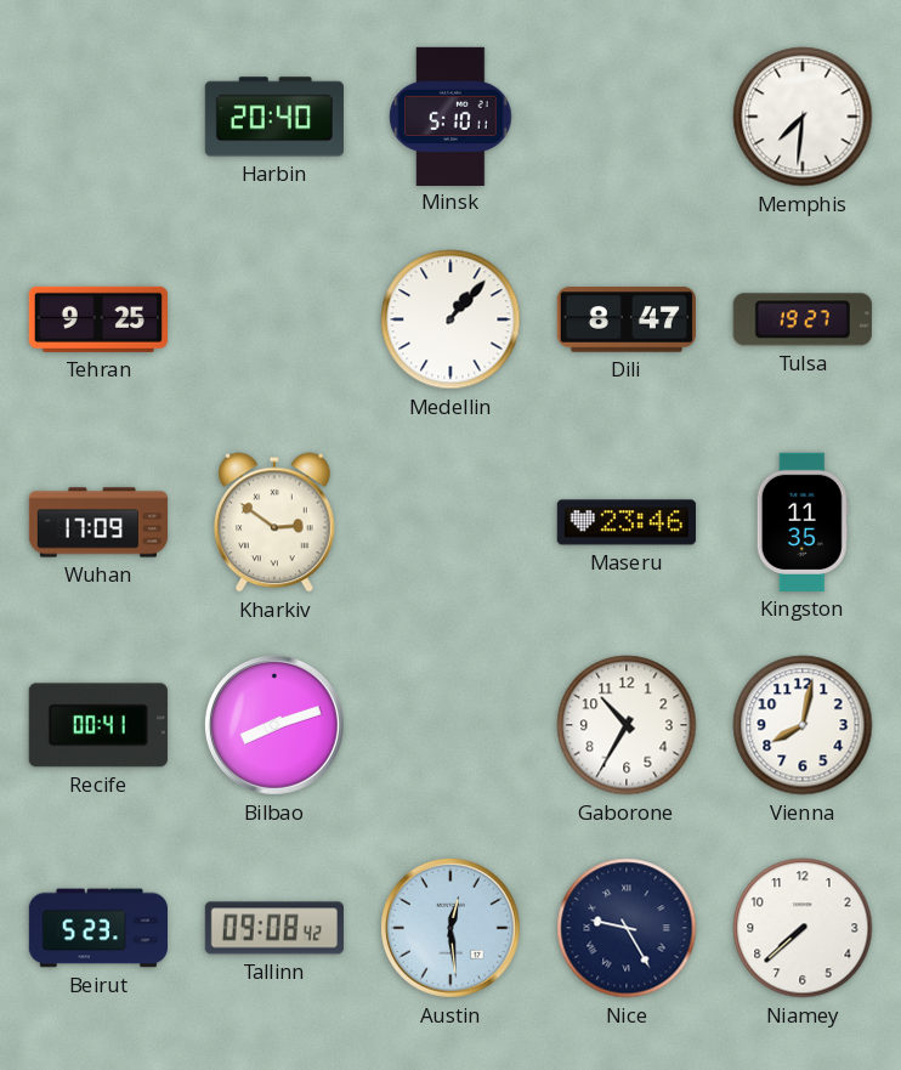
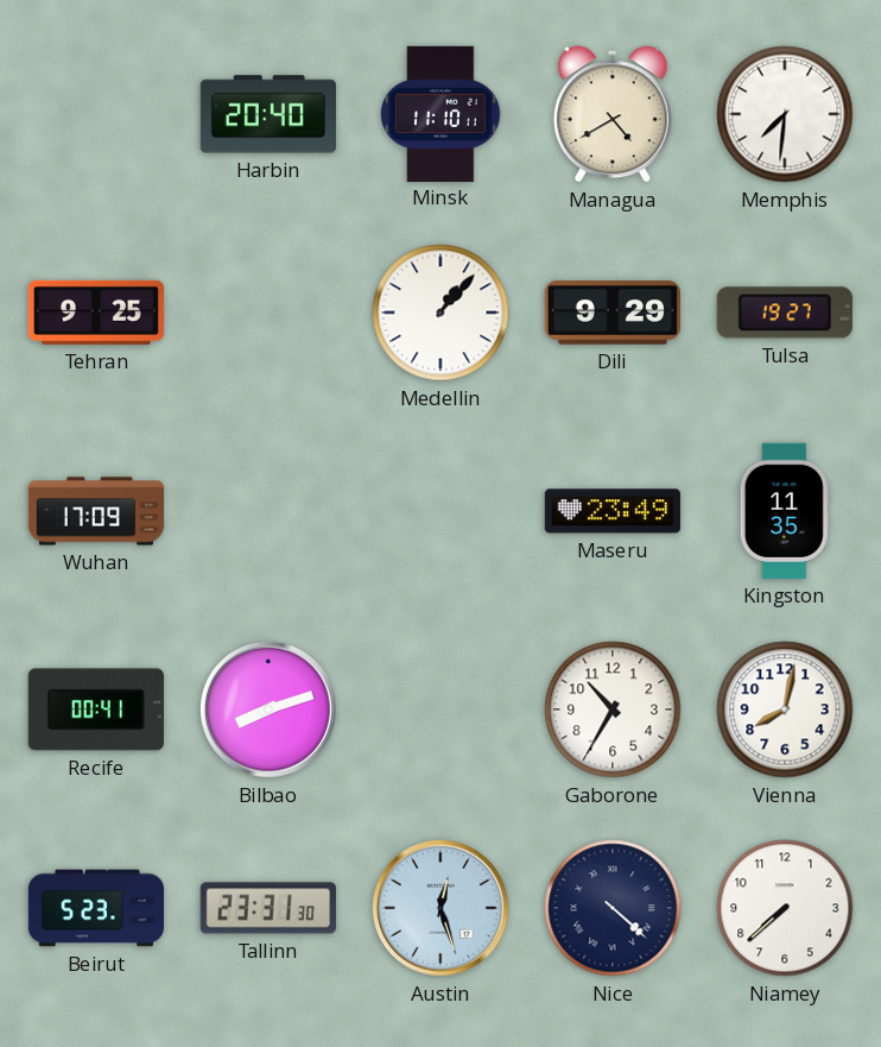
Minsk: 5:10 -> 11:10
Managua: none -> 4:40
Dili: 8:47 -> 9:29
Kharkiv: 2:51 -> none
Maseru: 23:46 -> 23:49
Tallinn: 09:08 -> 23:31
Austin: 12:29 -> 12:27
Nice: 9:25 -> 4:22
